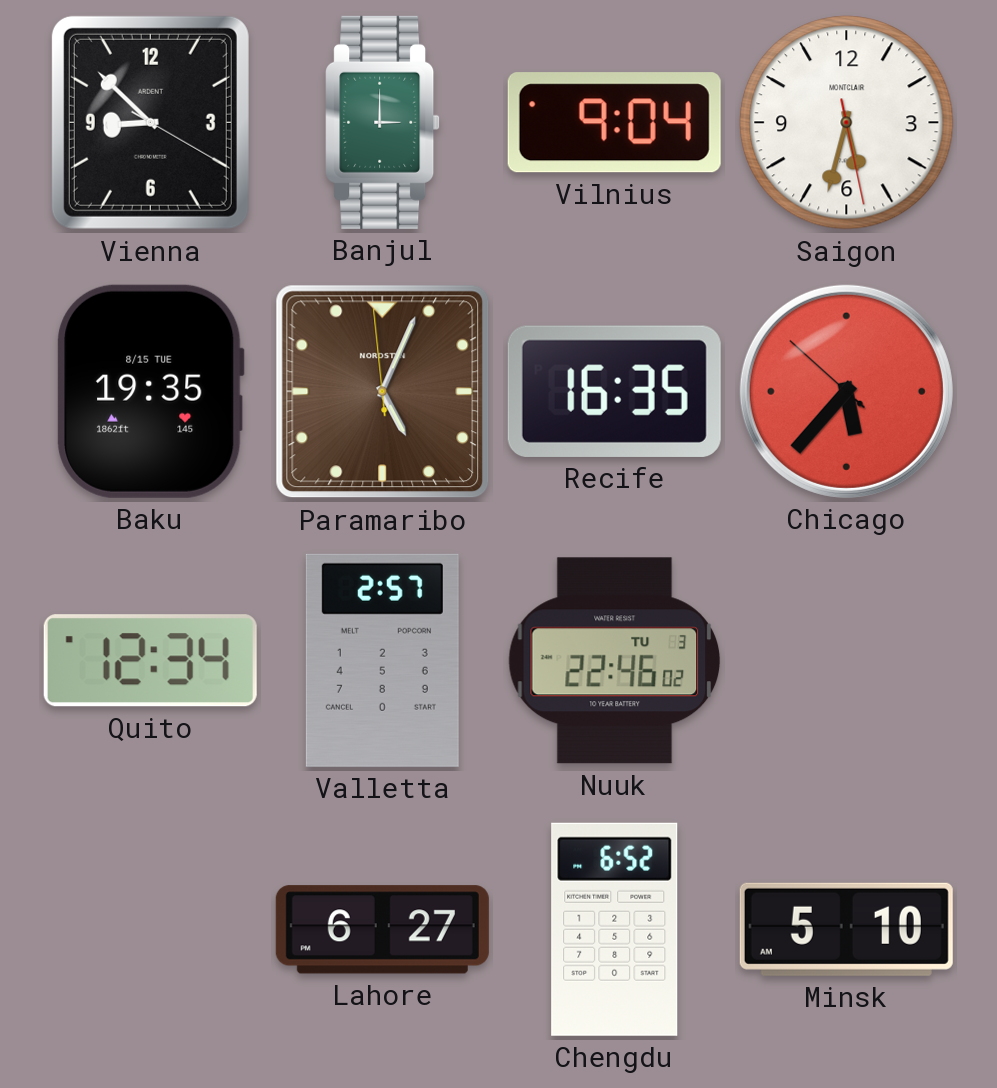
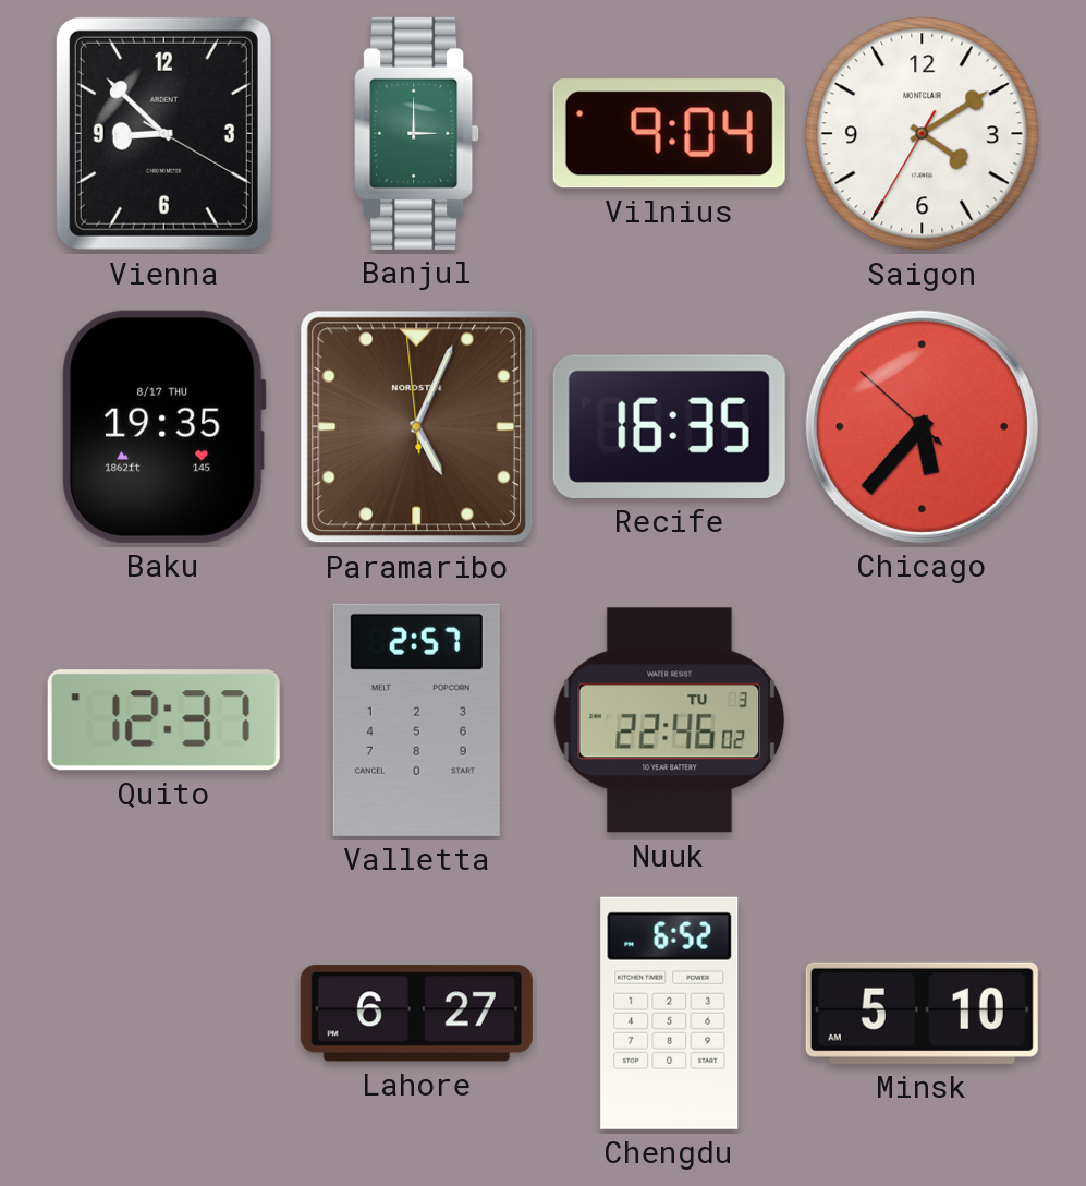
Saigon: 5:32 -> 4:09
Baku date: 8/15 TUE -> 8/17 THU
Quito: 12:34 -> 12:37
